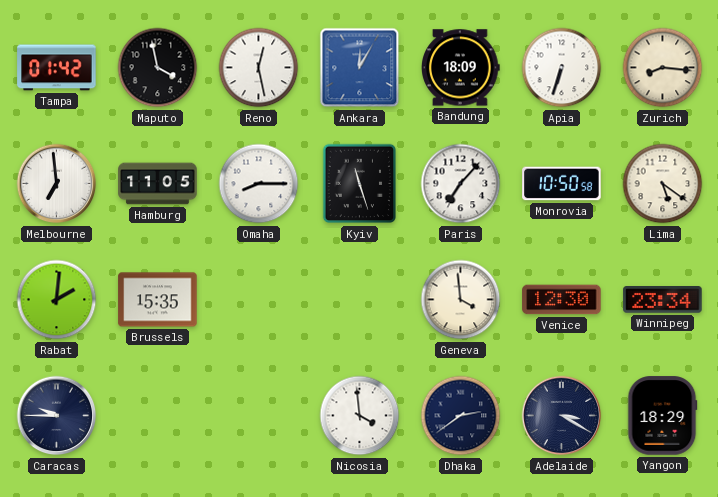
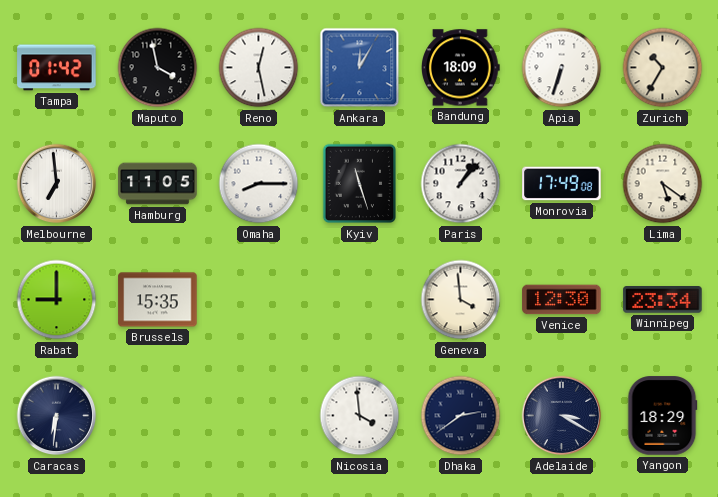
Zurich: 8:16 -> 10:35
Paris: 7:07 -> 1:07
Monrovia: 10:50 -> 17:49
Rabat: 2:01 -> 9:00
Caracas: 9:45 -> 6:31
